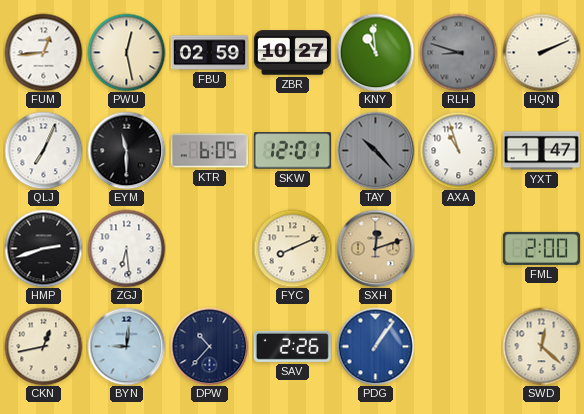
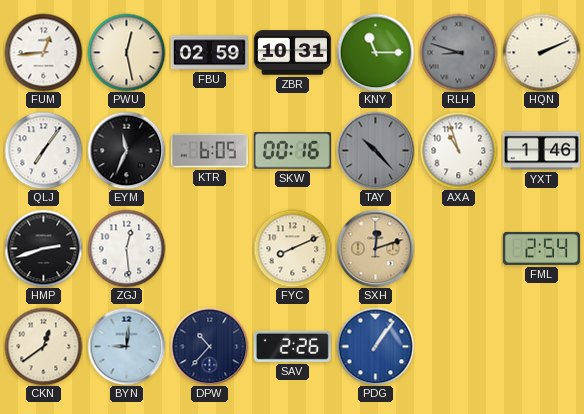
ZBR: 10:27 -> 10:31
KNY: 10:59 -> 11:15
QLJ: 7:04 -> 7:06
EYM: 11:30 -> 11:34
SKW: 12:01 -> 00:16
YXT: 1:47 -> 1:46
ZGJ: 6:29 -> 12:29
FML: 2:00 -> 2:54
CKN: 12:43 -> 12:39
SWD: 12:22 -> none
